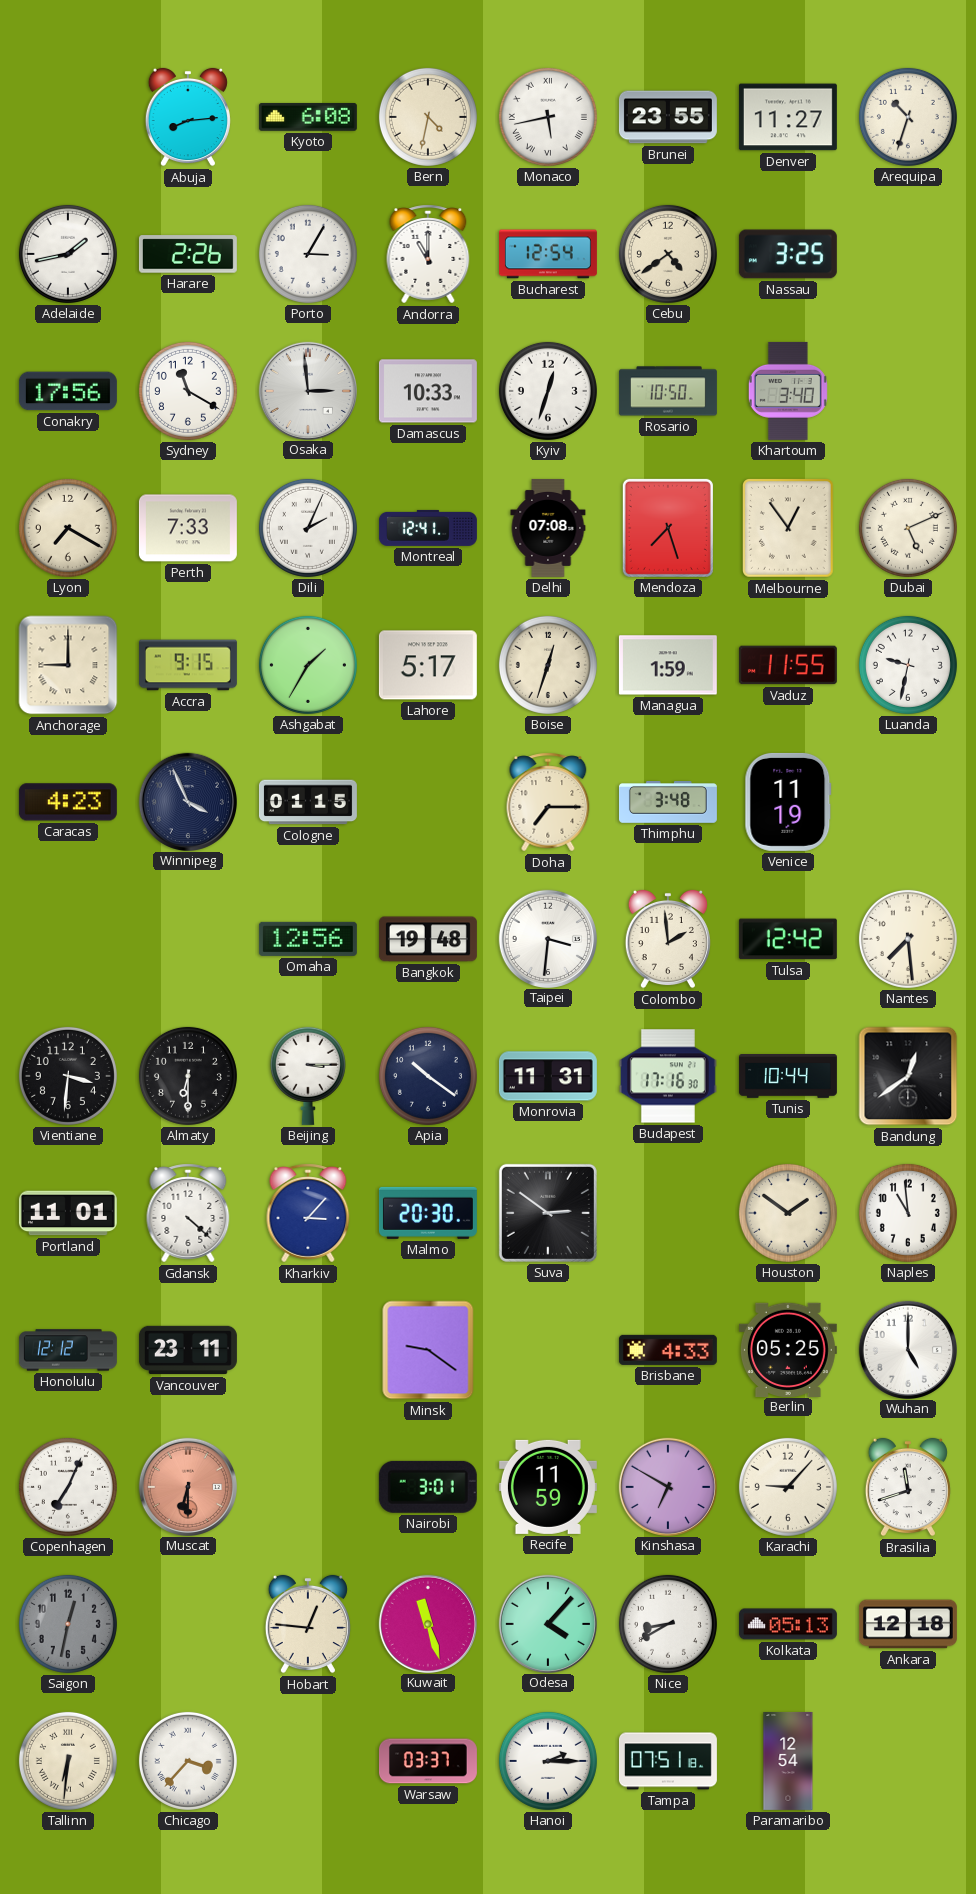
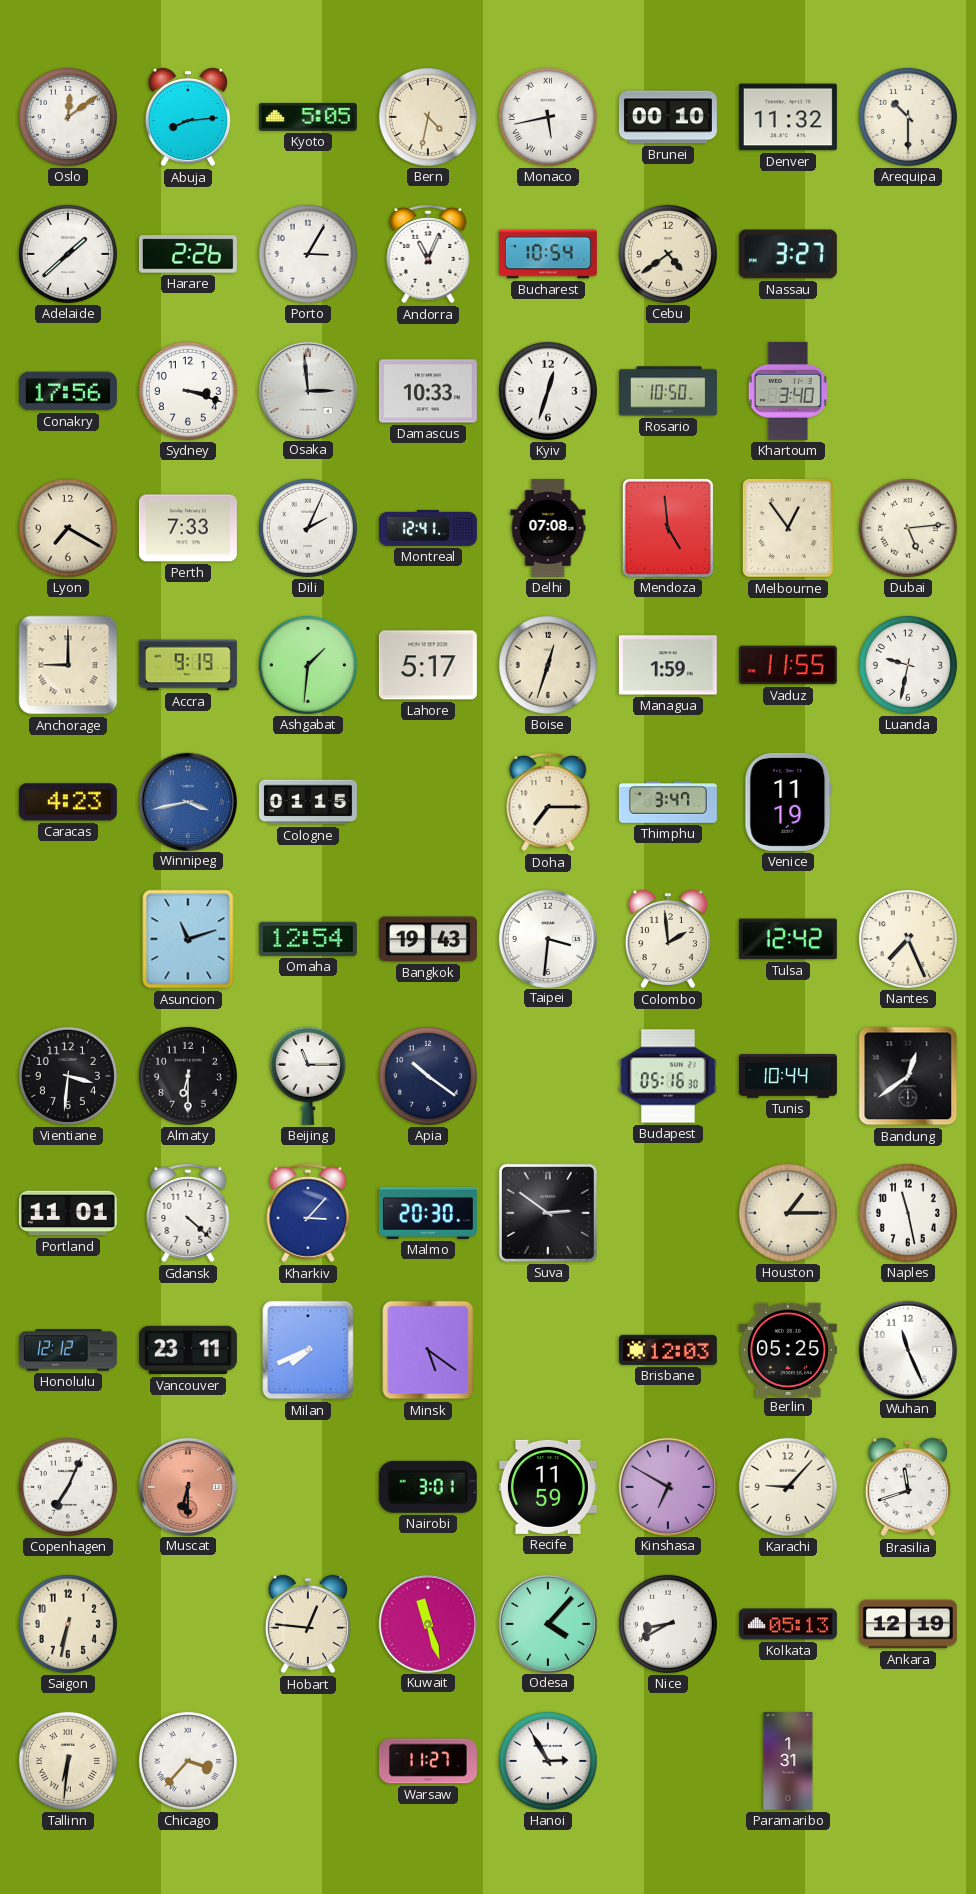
Oslo: none -> 12:09
Kyoto: 6:08 -> 5:05
Brunei: 23:55 -> 00:10
Denver: 11:27 -> 11:32
Arequipa: 10:33 -> 10:30
Adelaide: 1:43 -> 1:38
Andorra: 11:00 -> 11:04
Bucharest: 12:54 -> 10:54
Nassau: 3:25 -> 3:27
Sydney: 11:20 -> 3:18
Mendoza: 7:27 -> 4:59
Dubai: 5:11 -> 5:14
Accra: 9:15 -> 9:19
Ashgabat: 1:35 -> 1:31
Winnipeg: 3:56 -> 3:43
Winnipeg dial: navy -> blue
Thimphu: 3:48 -> 3:47
Asuncion: none -> 11:12
Omaha: 12:56 -> 12:54
Bangkok: 19:48 -> 19:43
Nantes: 7:29 -> 7:26
Beijing: 3:15 -> 11:15
Monrovia: 11:31 -> none
Budapest: 17:16 -> 05:16
Houston: 1:51 -> 1:15
Naples: 10:59 -> 11:28
Milan: none -> 7:41
Minsk: 9:21 -> 5:21
Brisbane: 4:33 -> 12:03
Wuhan: 5:00 -> 11:26
Saigon: 12:32 -> 6:32
Saigon dial: grey -> cream
Ankara: 12:18 -> 12:19
Warsaw: 03:37 -> 11:27
Hanoi: 2:15 -> 2:55
Tampa: 07:51 -> none
Paramaribo: 12:54 -> 1:31
